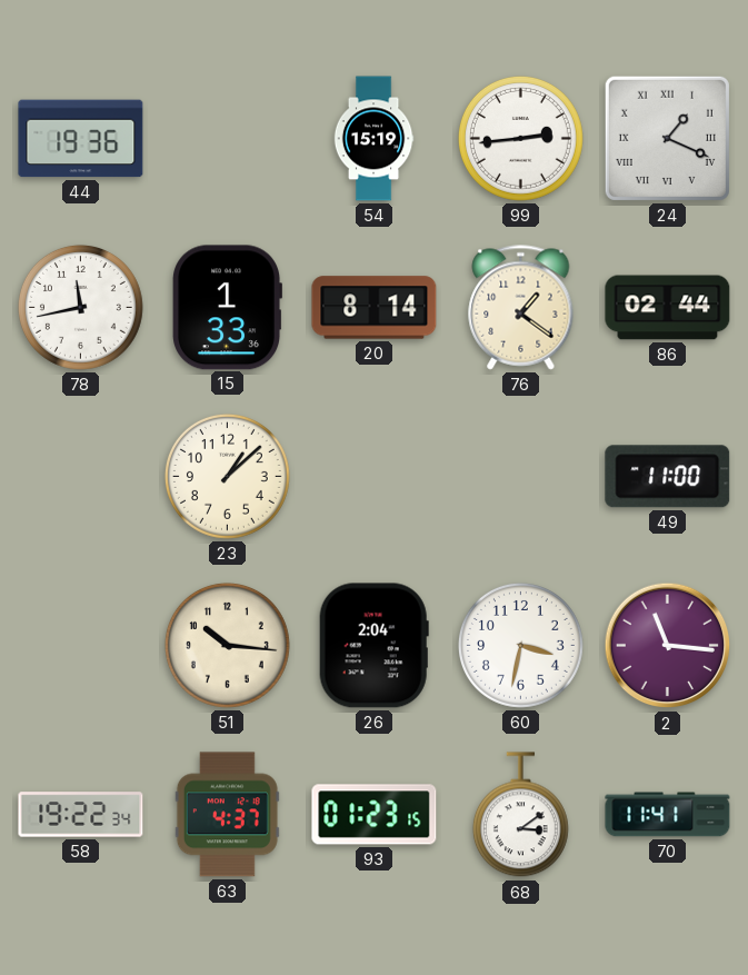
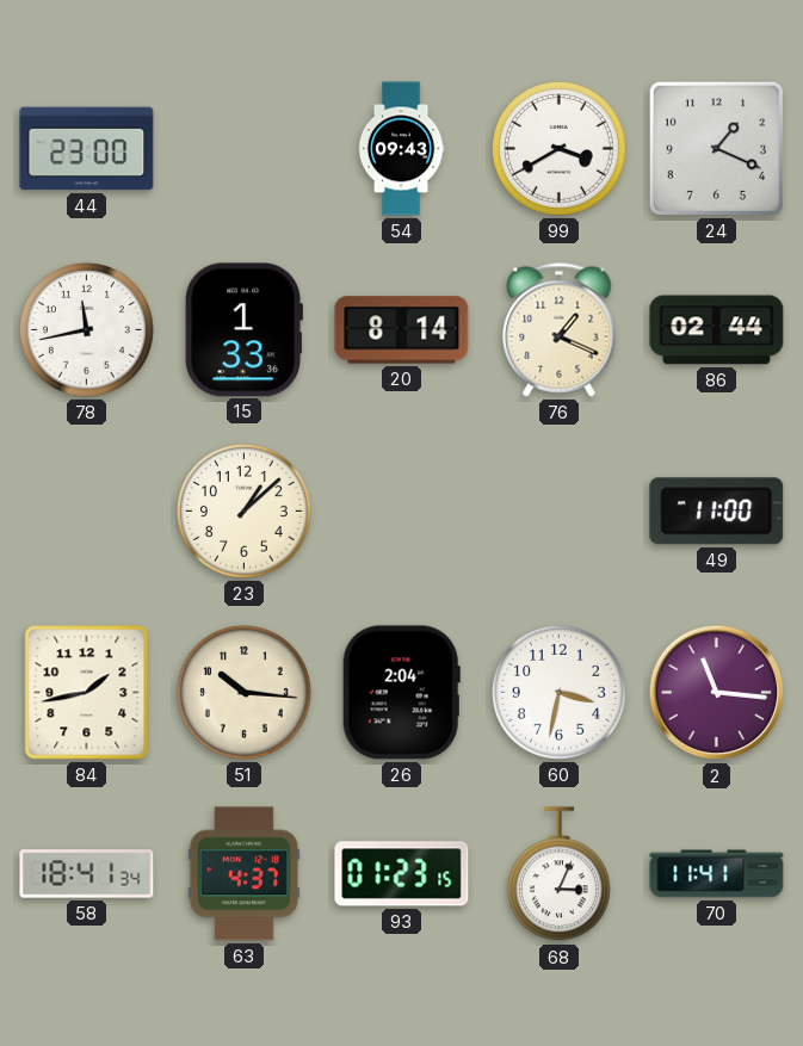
44: 19:36 -> 23:00
54: 15:19 -> 09:43
99: 2:44 -> 3:40
24 numerals: Roman -> Arabic
76: 1:21 -> 1:19
84: none -> 1:43
58: 19:22 -> 18:41
68: 3:09 -> 3:04
